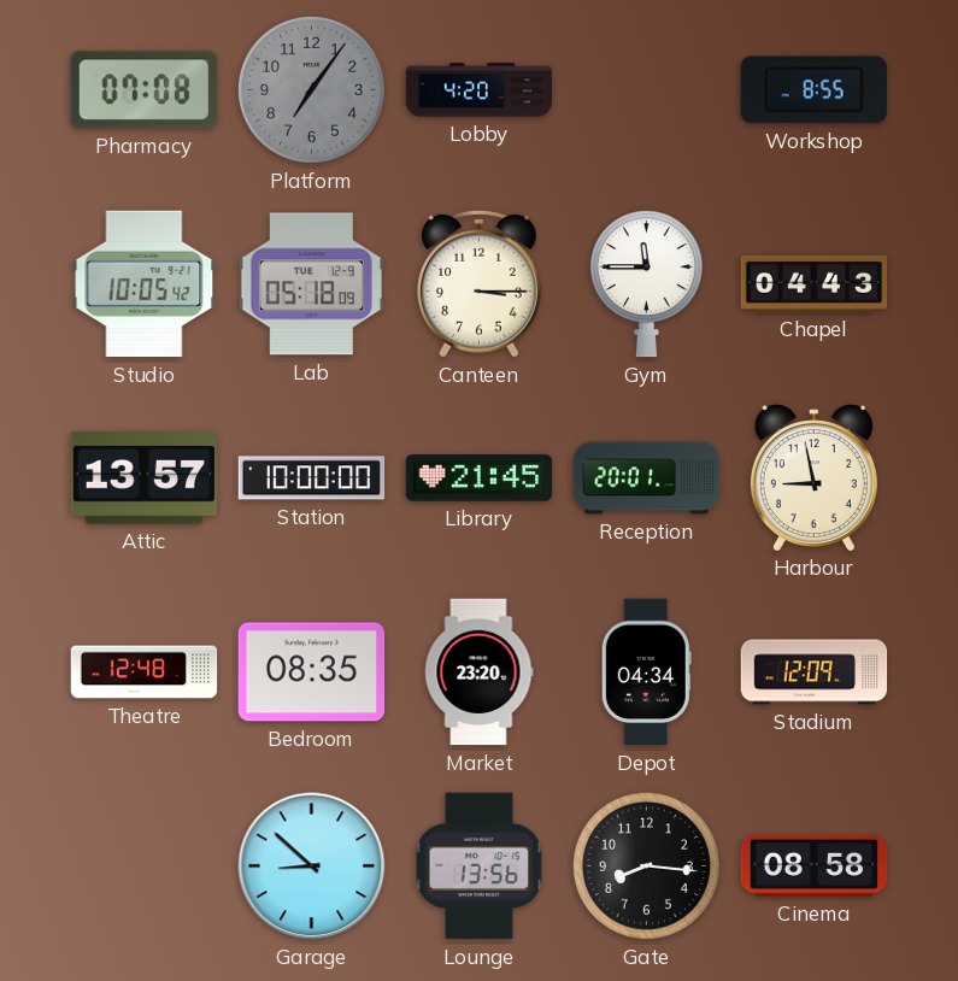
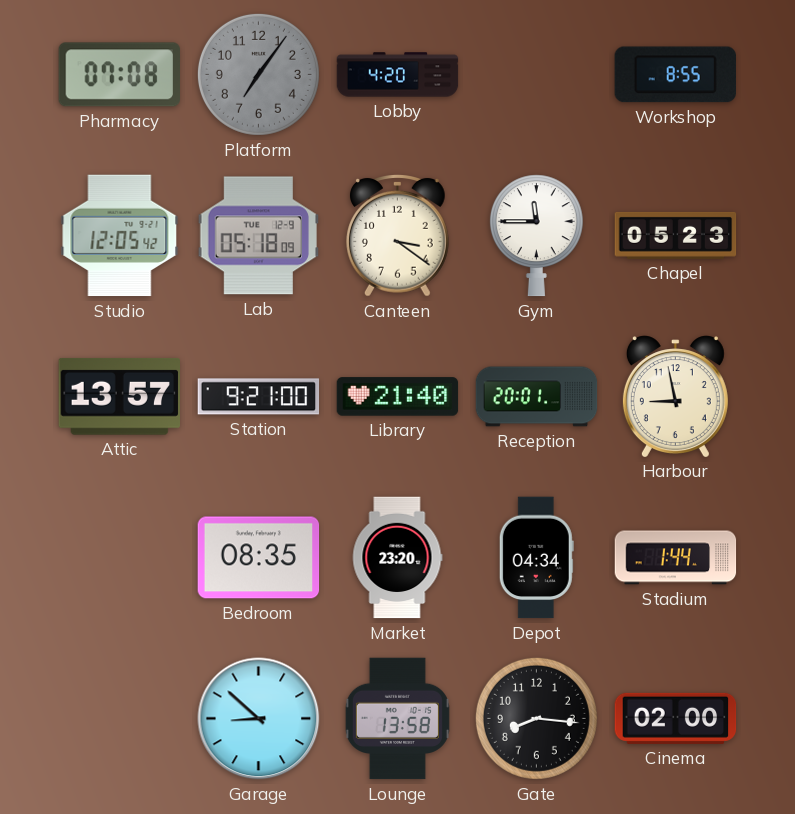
Studio: 10:05 -> 12:05
Canteen: 3:15 -> 3:21
Chapel: 04:43 -> 05:23
Station: 10:00 -> 9:21
Library: 21:45 -> 21:40
Theatre: 12:48 -> none
Stadium: 12:09 -> 1:44
Lounge: 13:56 -> 13:58
Cinema: 08:58 -> 02:00
